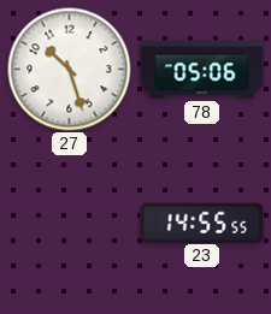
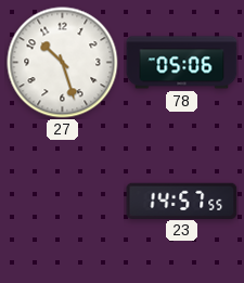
23: 14:55 -> 14:57
